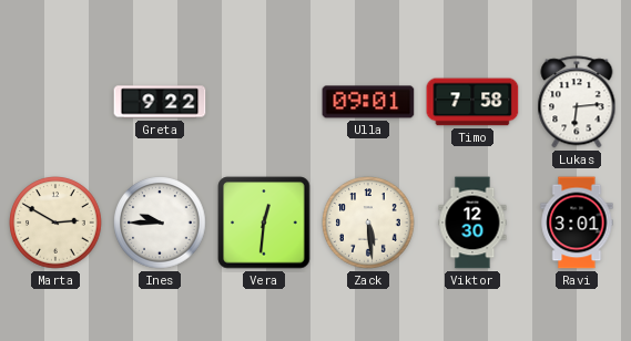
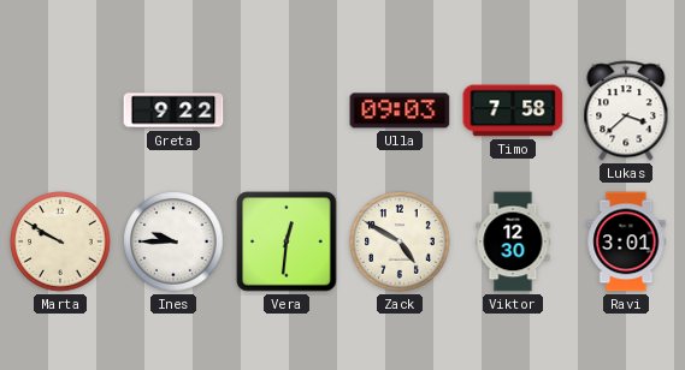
Ulla: 09:01 -> 09:03
Lukas: 6:14 -> 3:38
Marta: 2:50 -> 9:50
Zack: 5:29 -> 4:50
